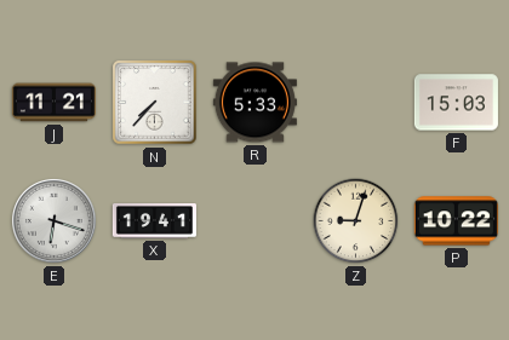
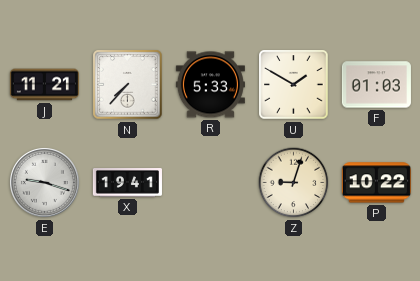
U: none -> 1:50
F: 15:03 -> 01:03
E: 6:18 -> 9:18
